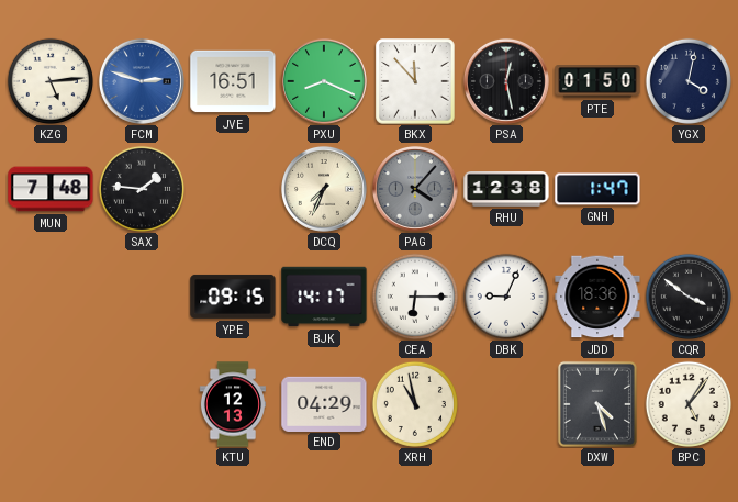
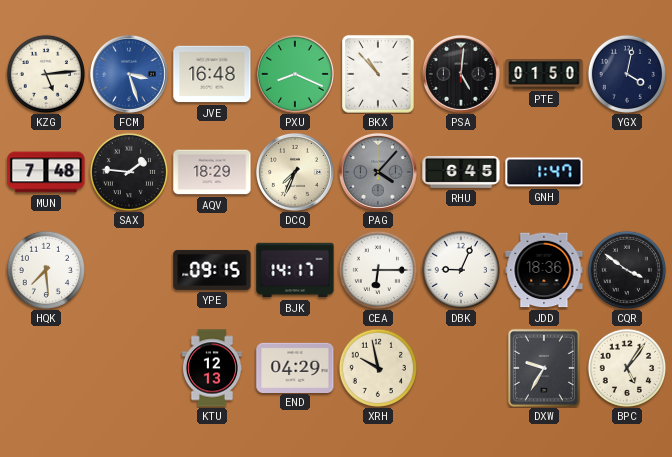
FCM: 2:48 -> 3:27
JVE: 16:51 -> 16:48
BKX: 11:53 -> 10:53
PSA: 12:28 -> 5:01
AQV: none -> 18:29
RHU: 12:38 -> 6:45
HQK: none -> 7:29
XRH: 10:58 -> 9:58
DXW: 4:27 -> 9:35
